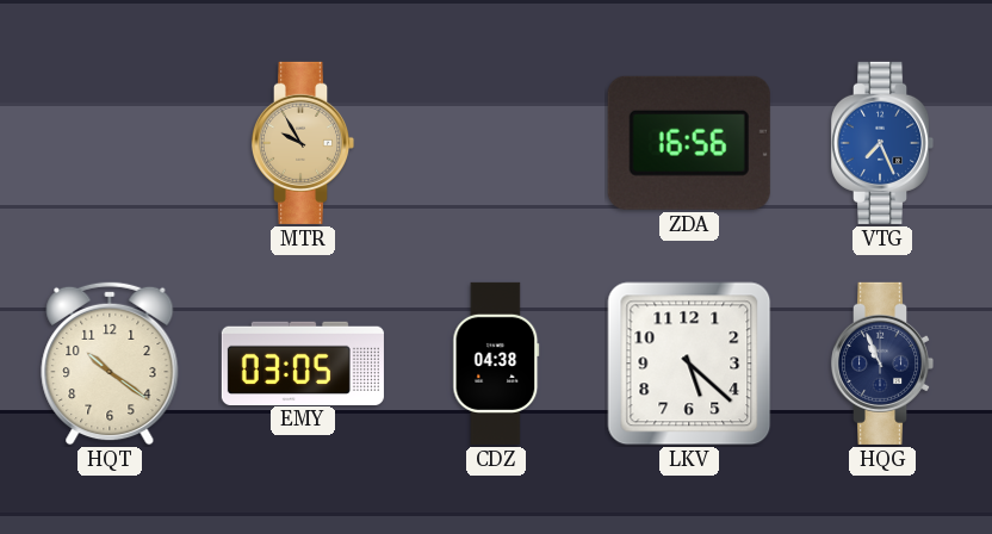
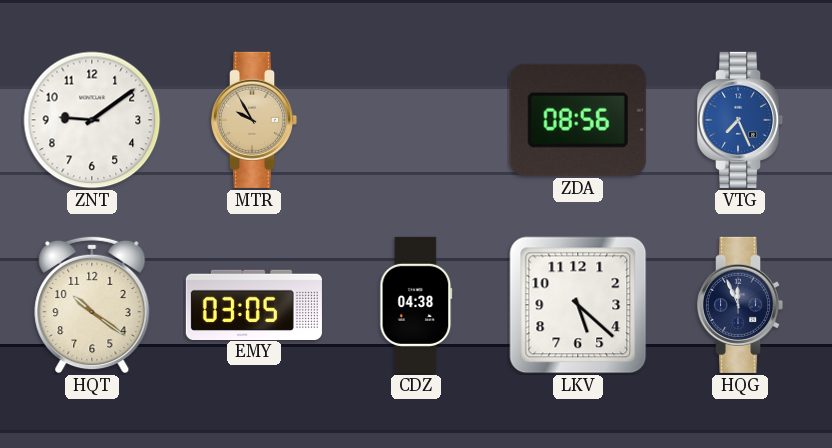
ZNT: none -> 9:09
ZDA: 16:56 -> 08:56
HQG: 10:56 -> 11:56
